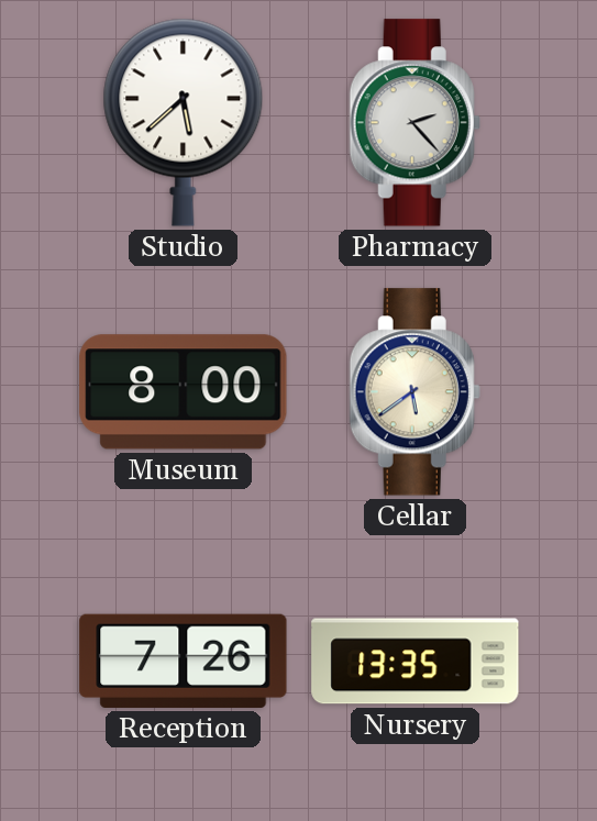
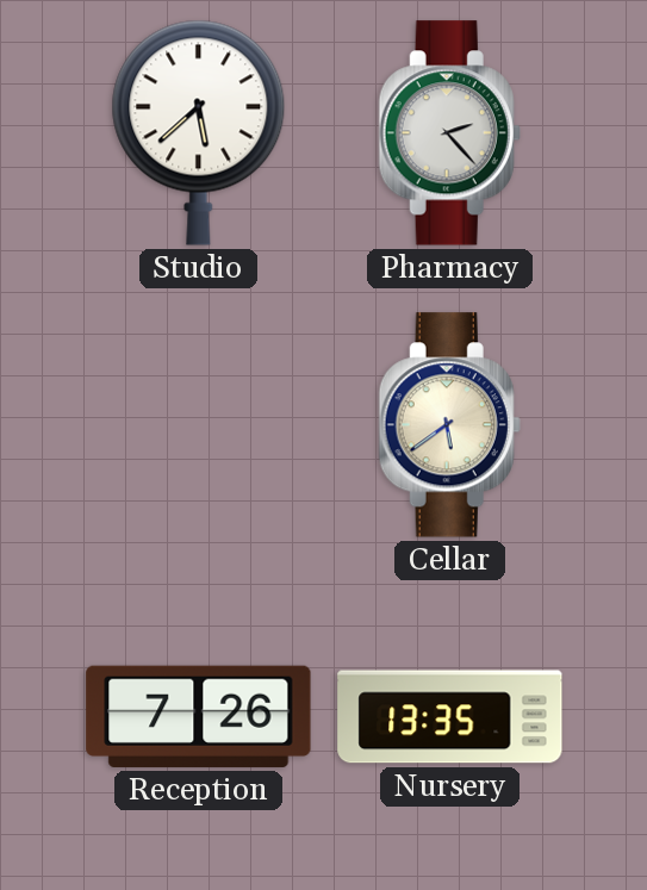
Museum: 8:00 -> none
